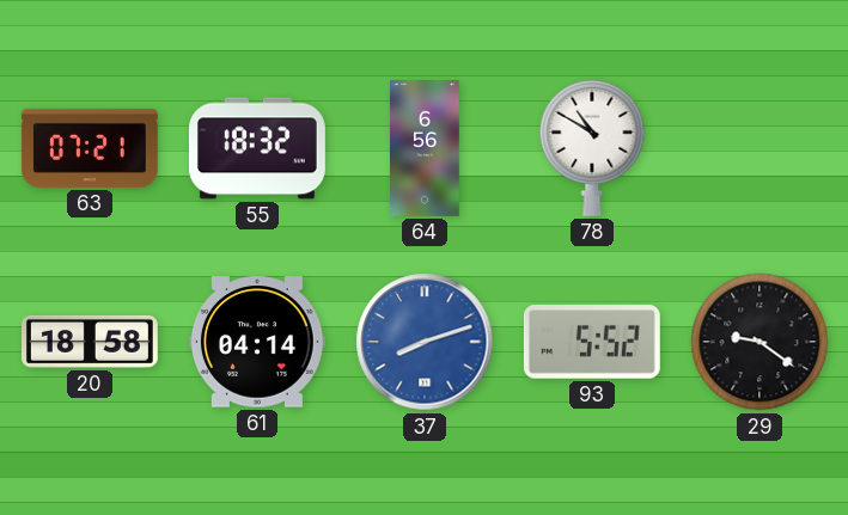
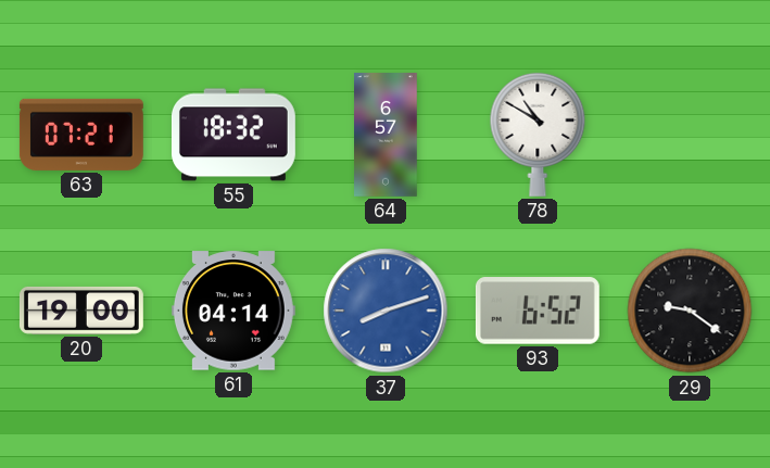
64: 6:56 -> 6:57
20: 18:58 -> 19:00
93: 5:52 -> 6:52
